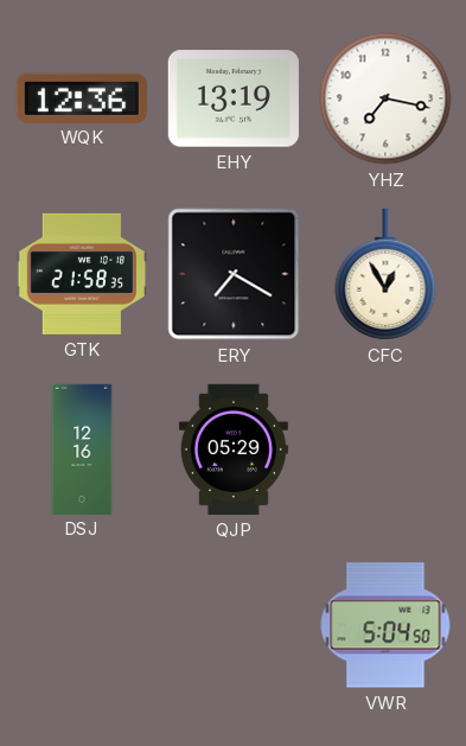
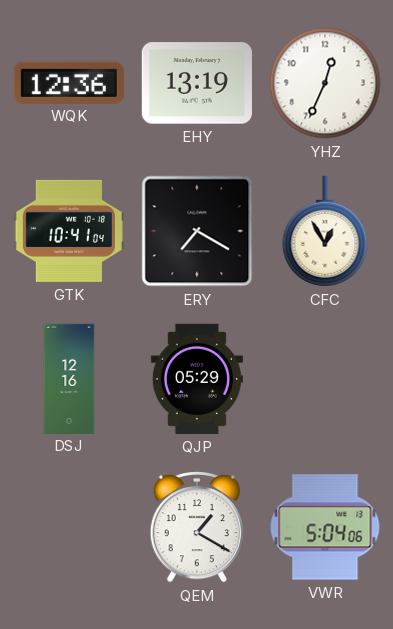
YHZ: 7:17 -> 12:34
GTK: 21:58 -> 10:41
QEM: none -> 1:20
VWR: 5:04:50 -> 5:04:06
